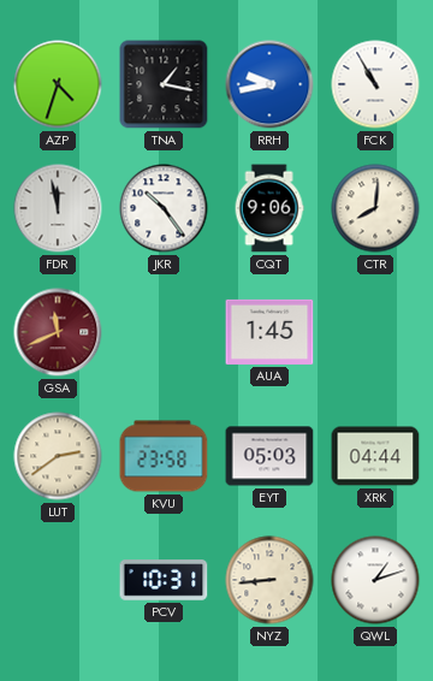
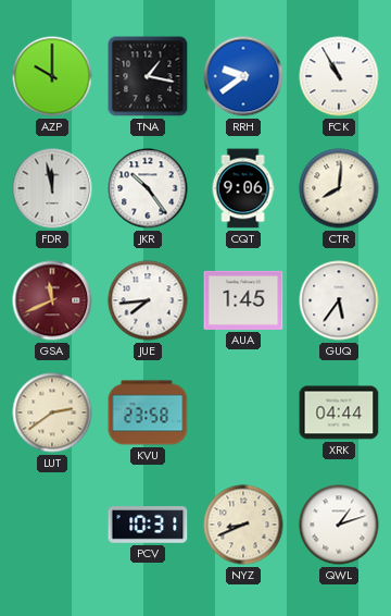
AZP: 4:33 -> 10:00
RRH: 9:43 -> 9:39
JUE: none -> 7:44
GUQ: none -> 5:36
EYT: 05:03 -> none
NYZ: 8:44 -> 8:41
